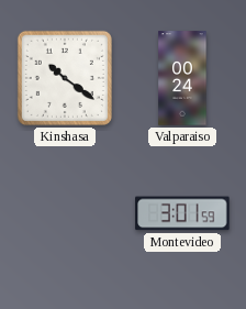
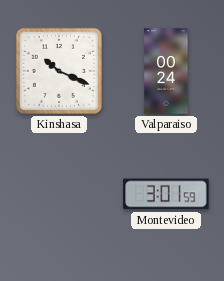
Kinshasa: 10:21 -> 10:19
